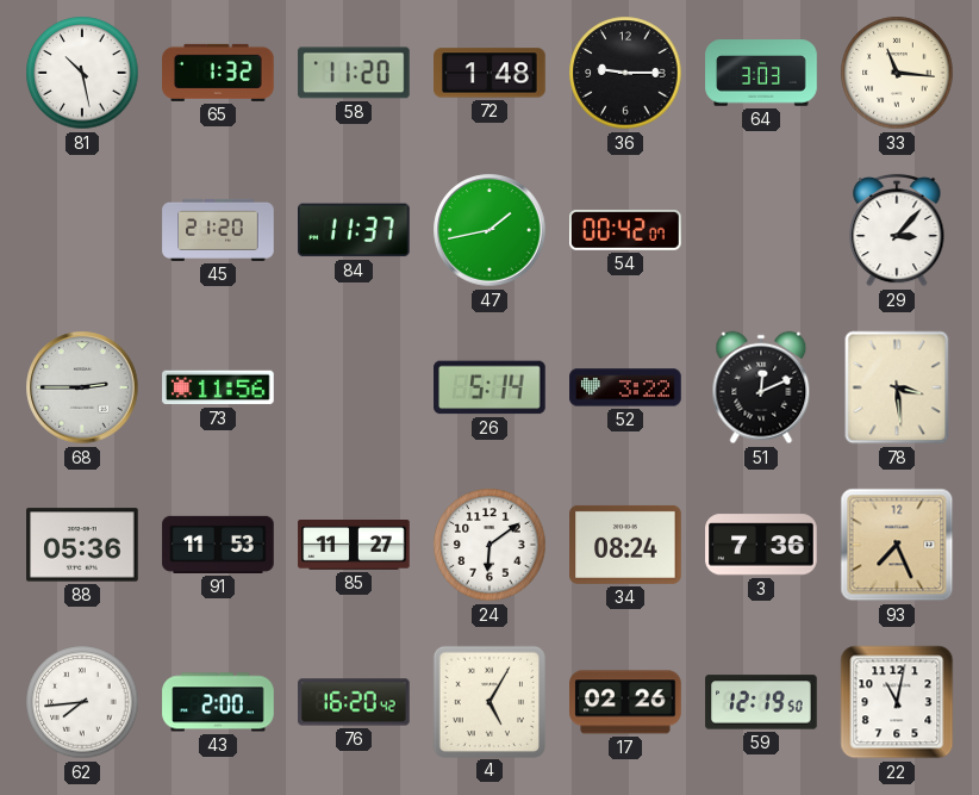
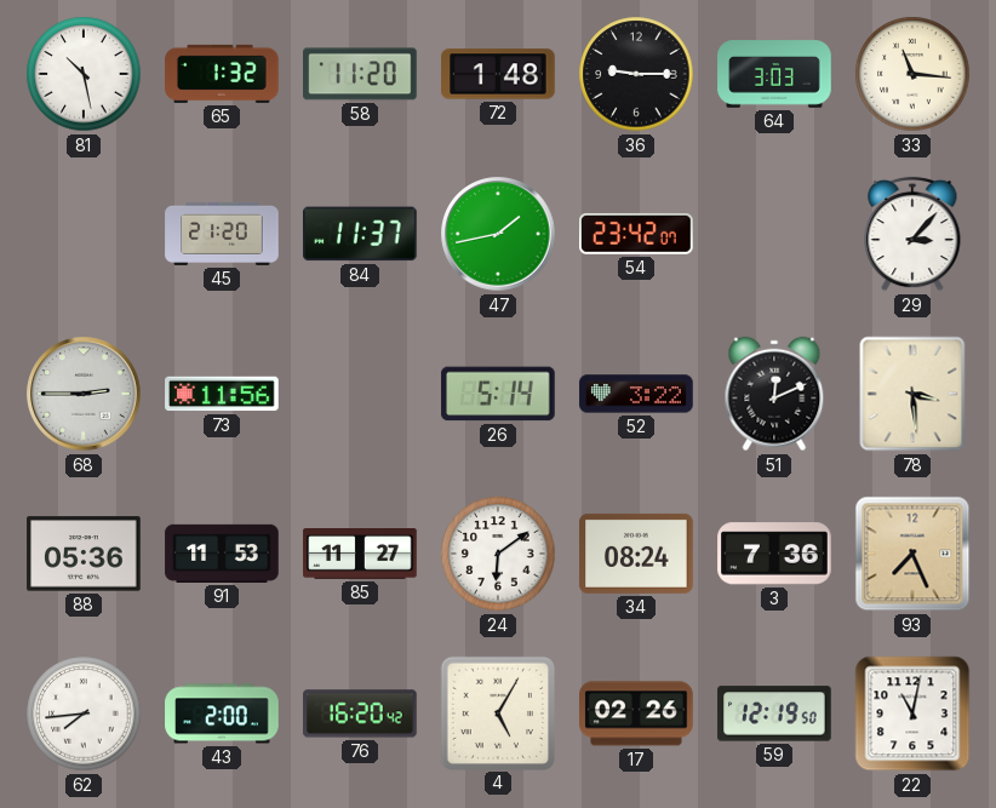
54: 00:42 -> 23:42
